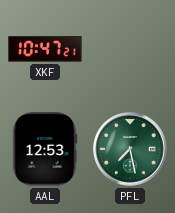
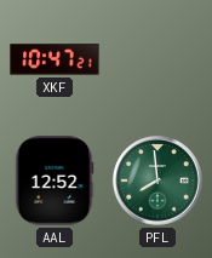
AAL: 12:53 -> 12:52
PFL: 7:28 -> 7:59
